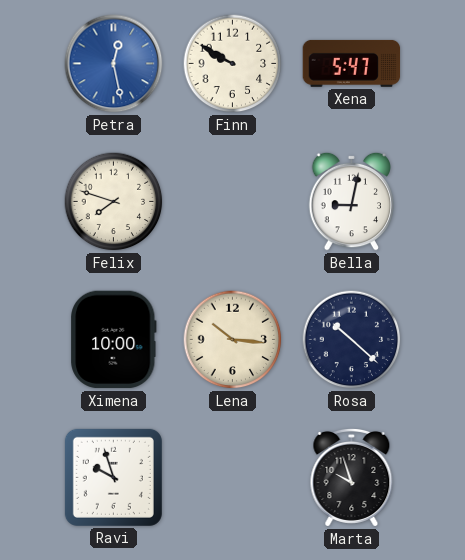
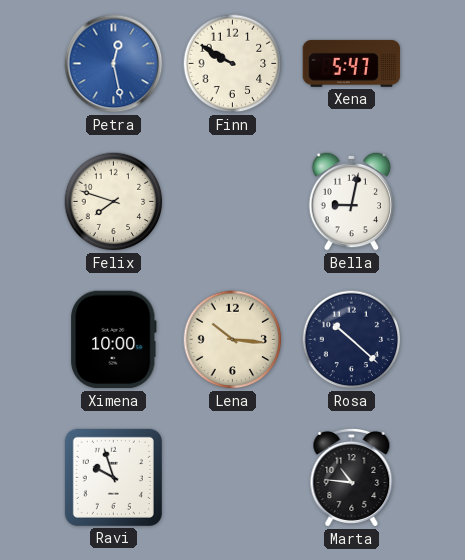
Marta: 9:57 -> 10:46
